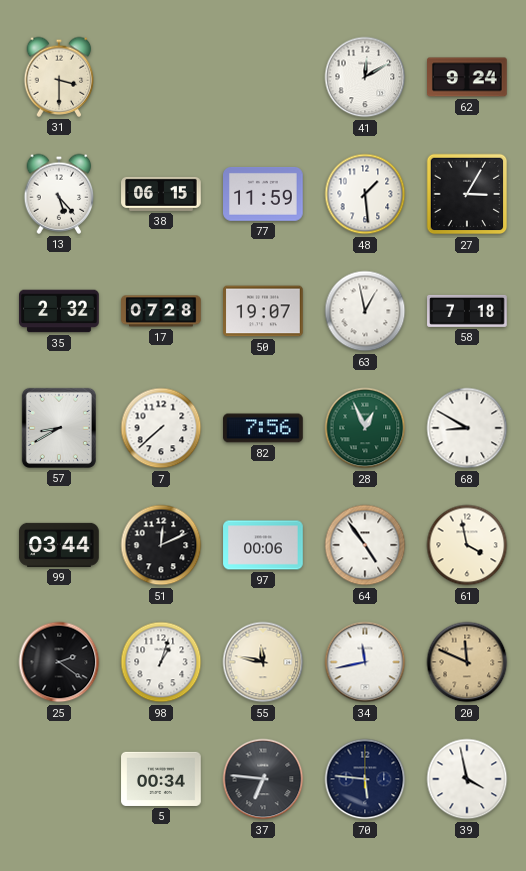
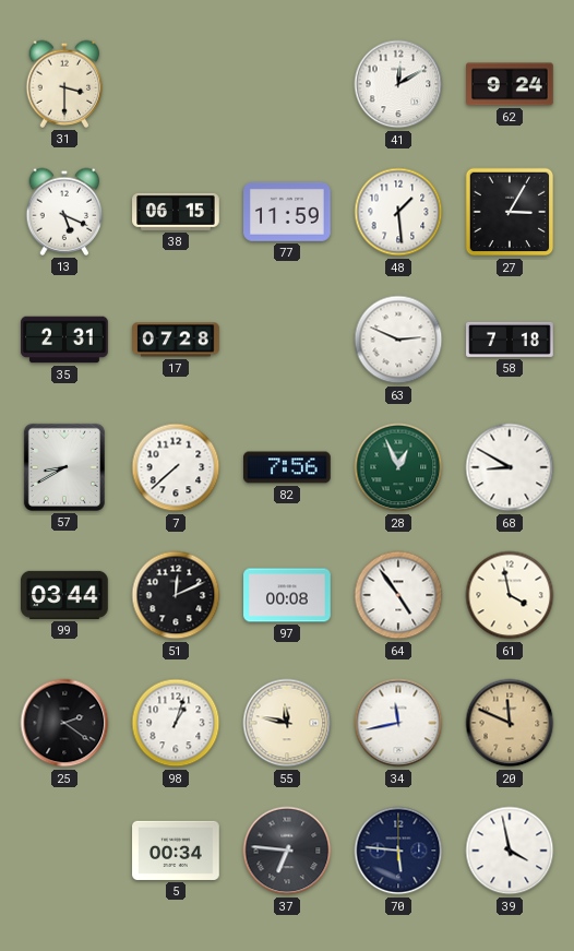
13: 5:23 -> 5:19
35: 2:32 -> 2:31
50: 19:07 -> none
63: 12:58 -> 2:49
97: 00:06 -> 00:08
